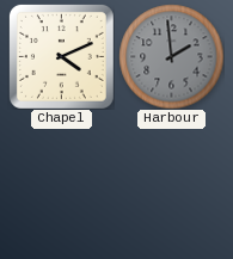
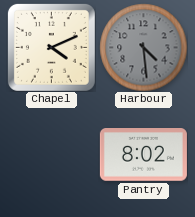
Harbour: 1:59 -> 4:29
Pantry: none -> 8:02
